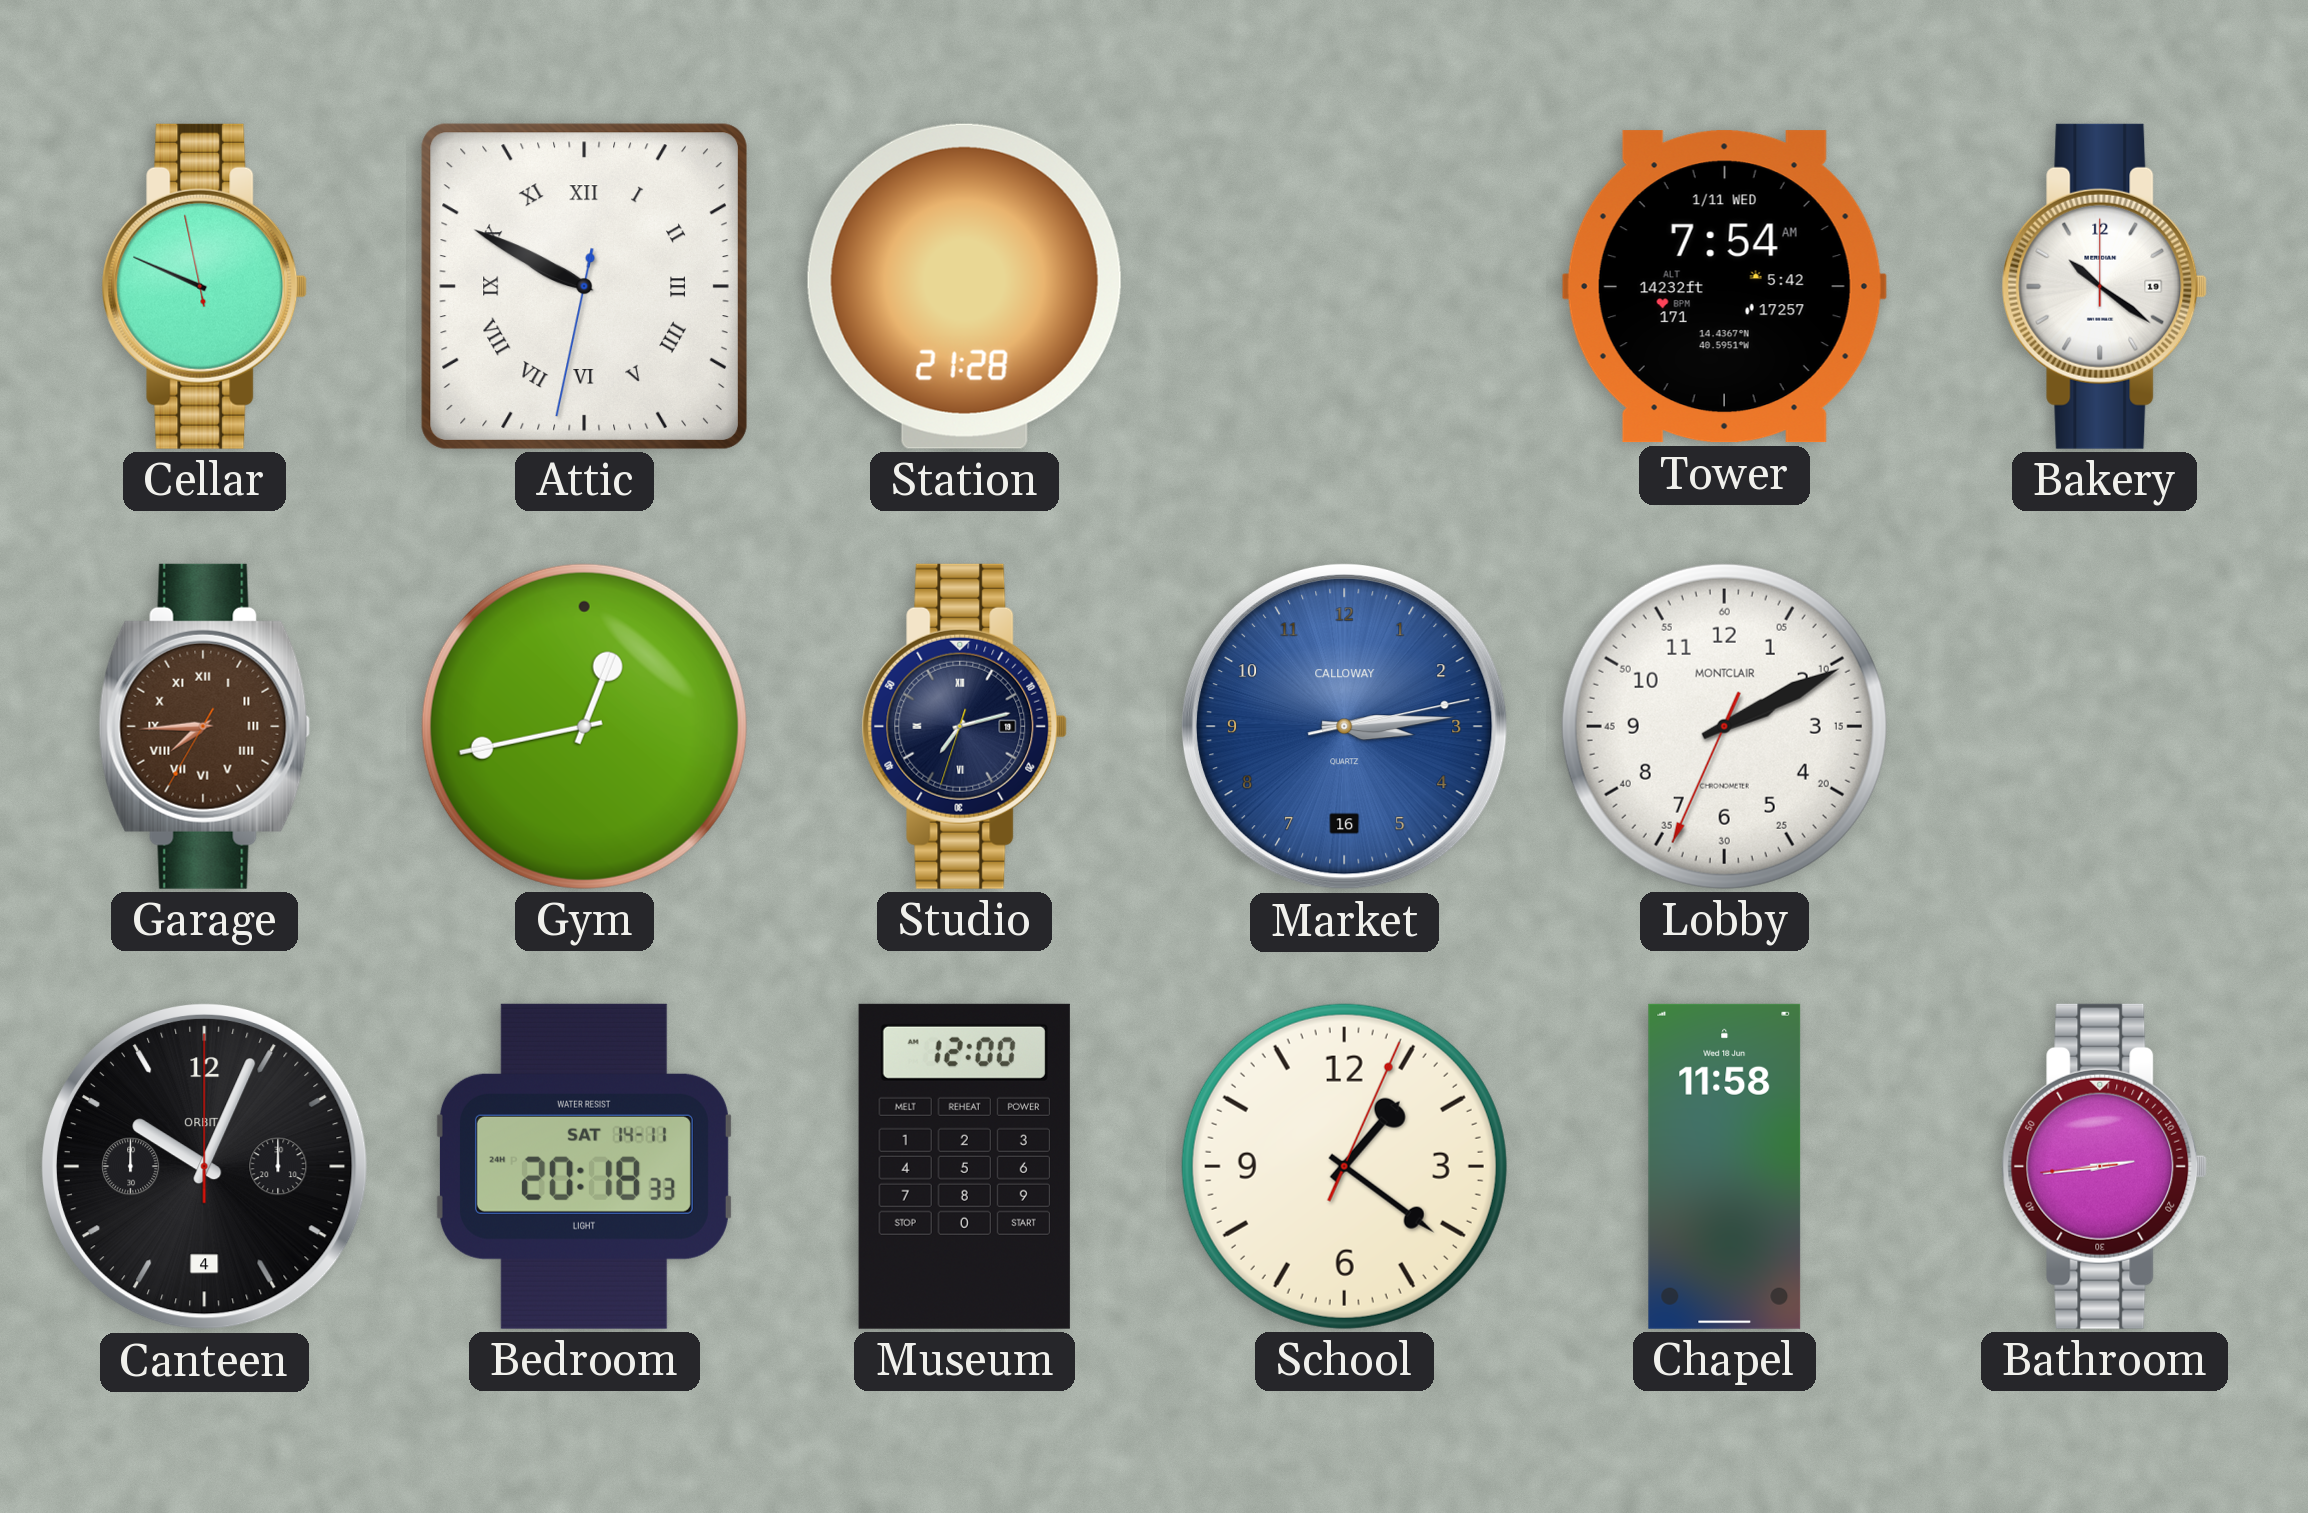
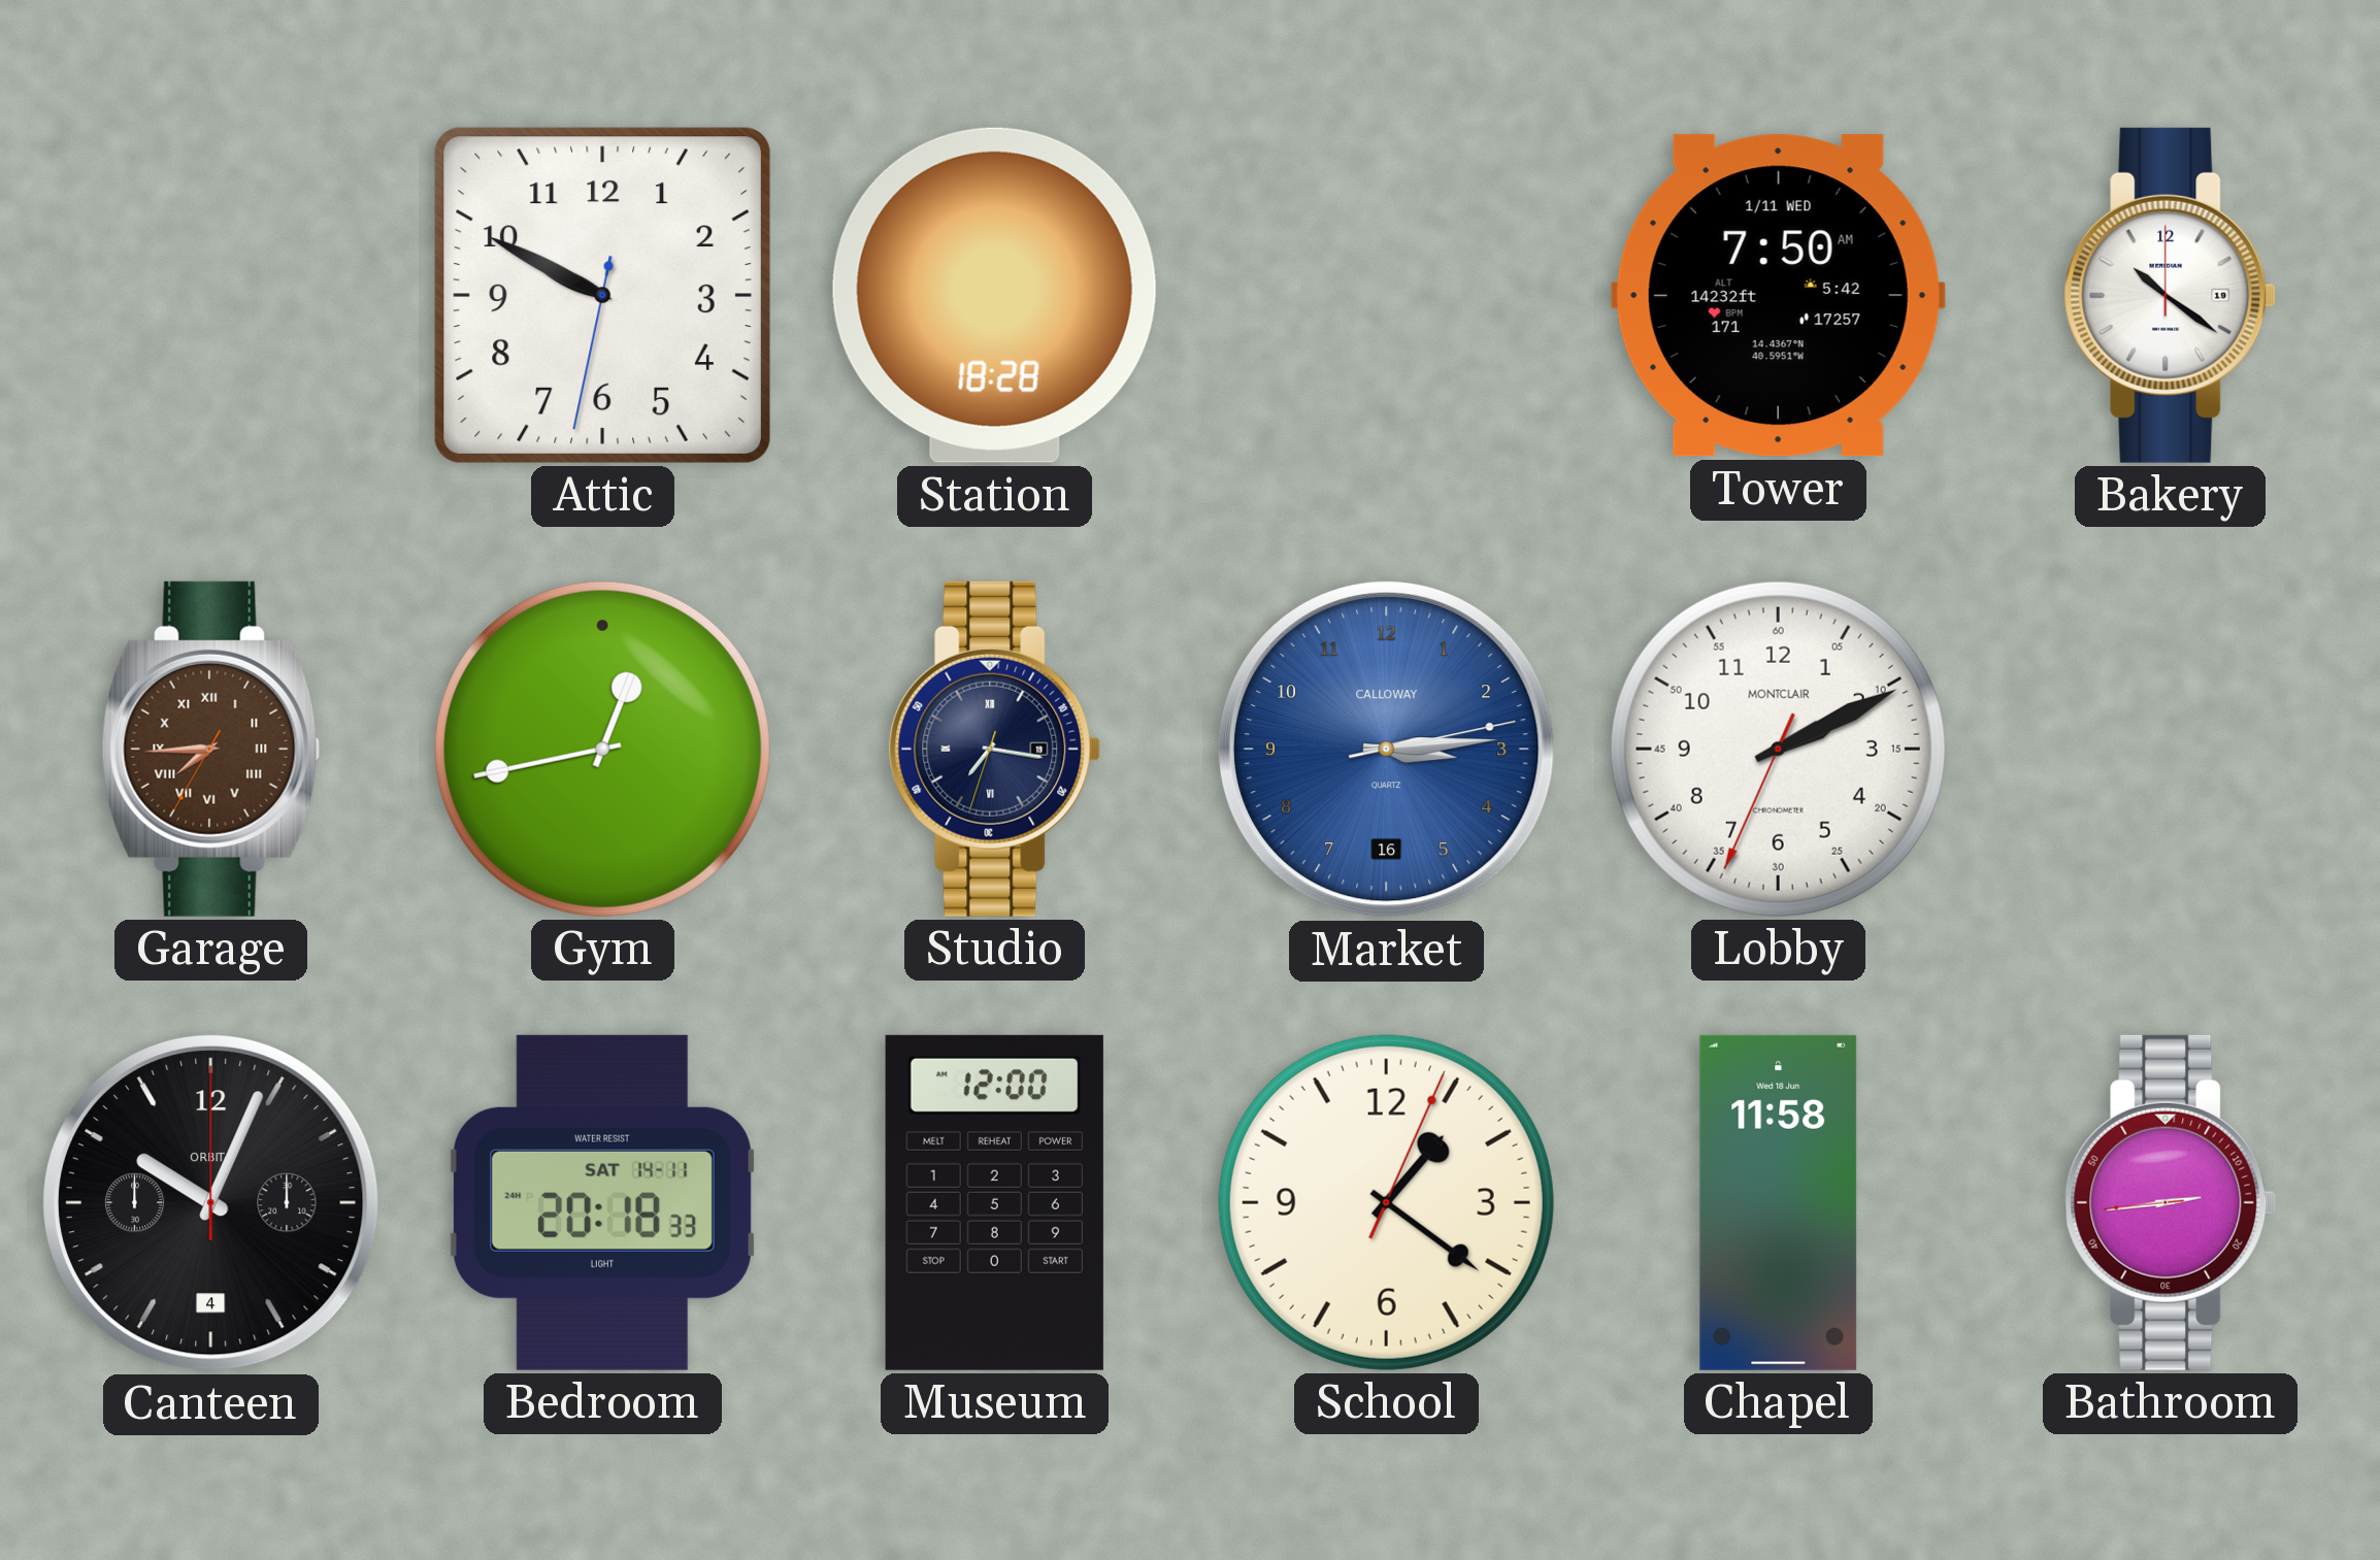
Cellar: 9:48 -> none
Attic numerals: Roman -> Arabic
Station: 21:28 -> 18:28
Tower: 7:54 -> 7:50
Studio: 7:12 -> 7:16
